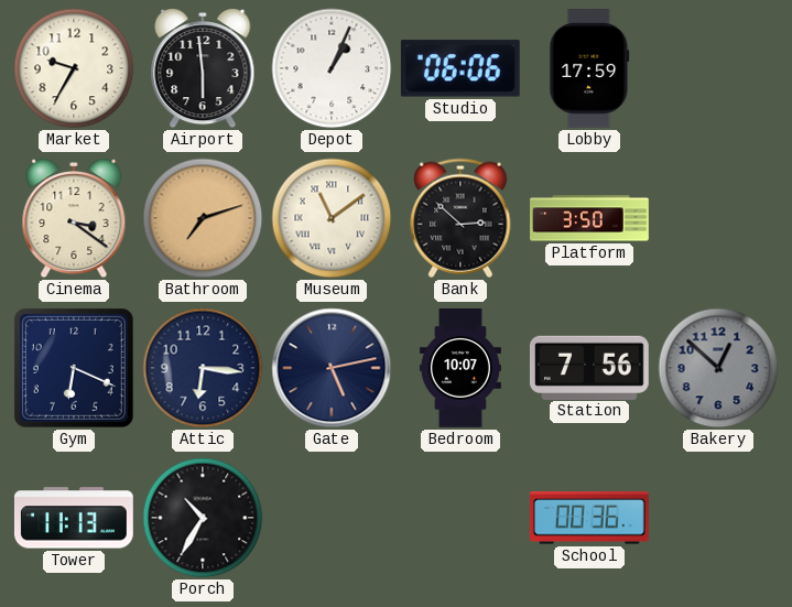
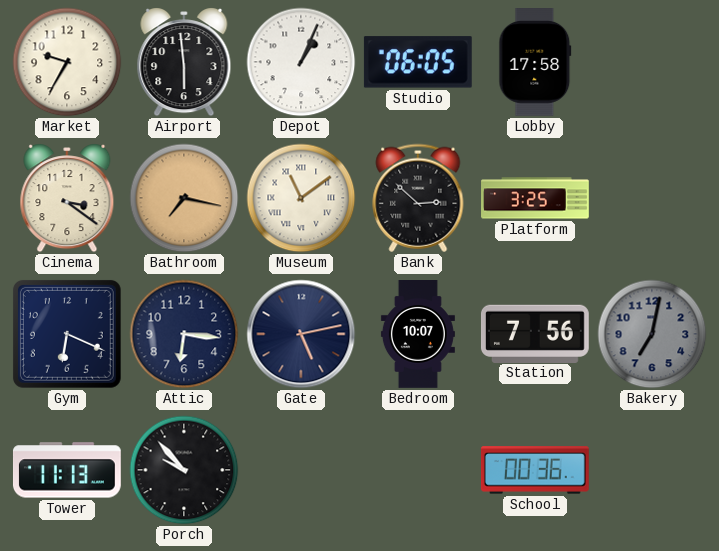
Studio: 06:06 -> 06:05
Lobby: 17:59 -> 17:58
Bathroom: 7:12 -> 7:17
Platform: 3:50 -> 3:25
Bakery: 12:52 -> 7:02
Porch: 10:35 -> 9:53
